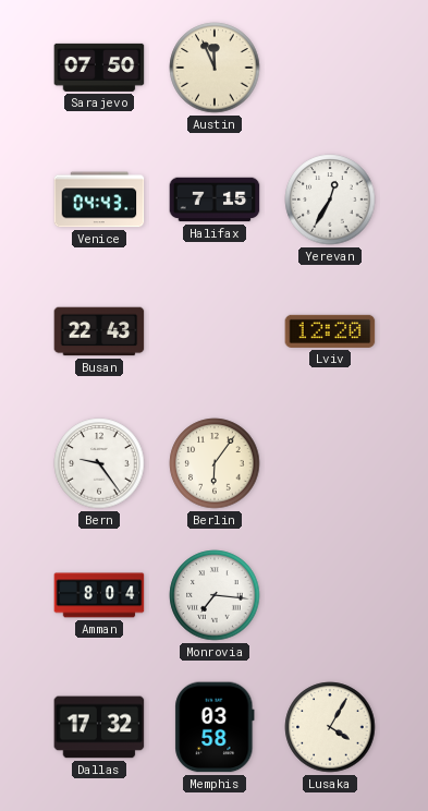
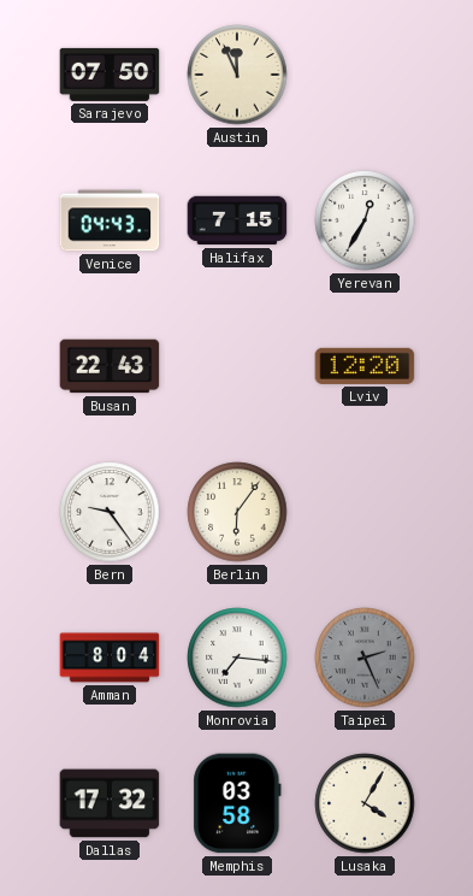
Taipei: none -> 2:26
